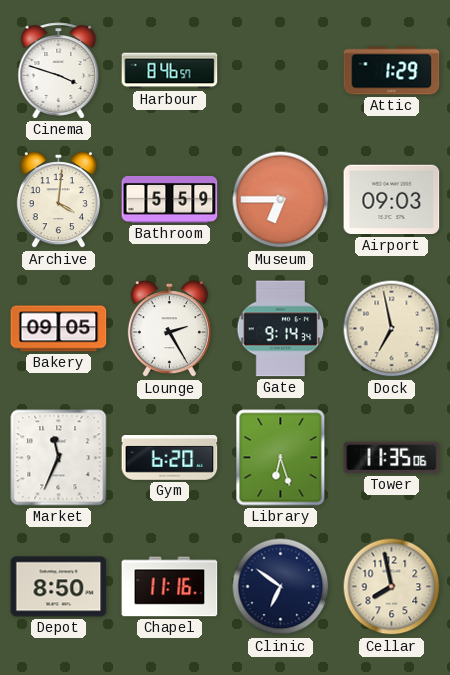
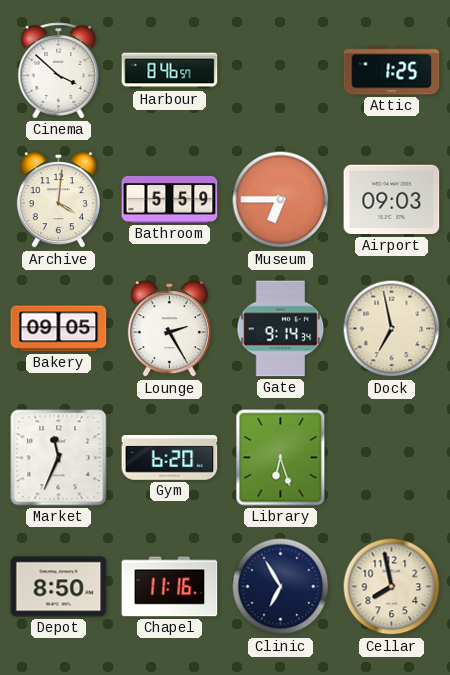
Cinema: 3:48 -> 3:52
Attic: 1:29 -> 1:25
Tower: 11:35 -> none
Clinic: 6:51 -> 6:55
